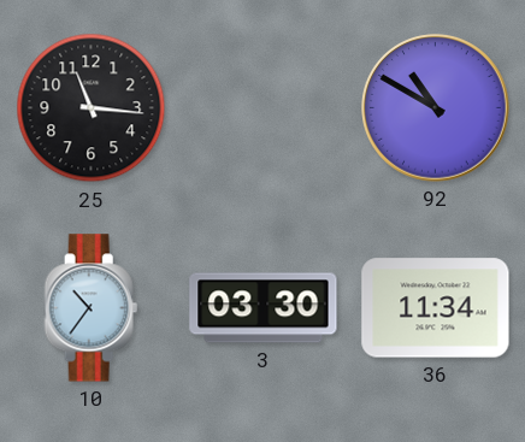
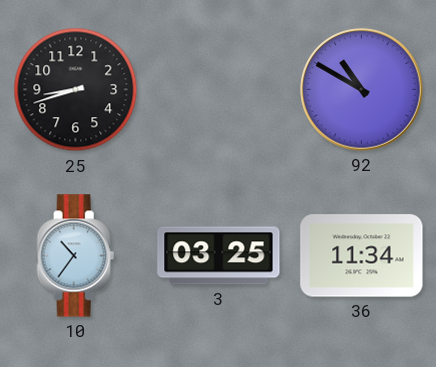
25: 11:16 -> 8:42
3: 03:30 -> 03:25
